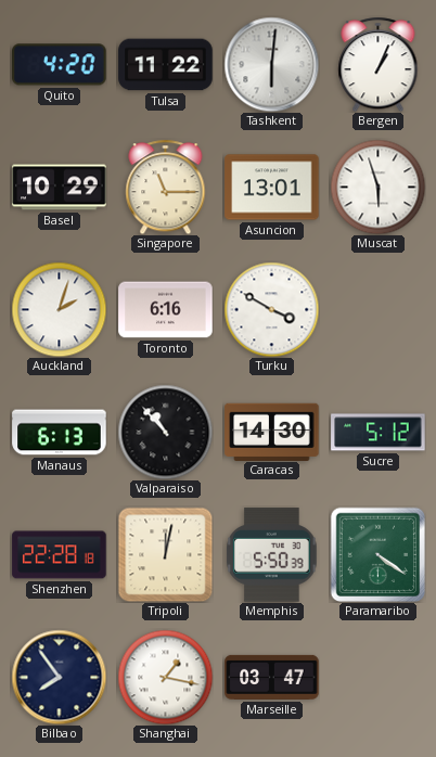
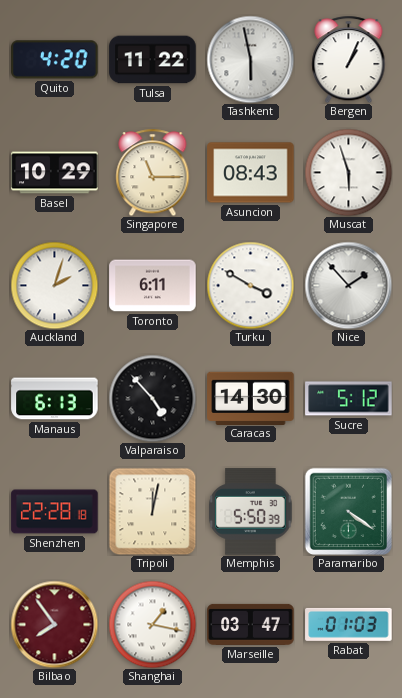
Tashkent: 6:01 -> 5:58
Asuncion: 13:01 -> 08:43
Toronto: 6:16 -> 6:11
Nice: none -> 1:53
Valparaiso: 10:53 -> 4:53
Bilbao dial: navy -> burgundy
Rabat: none -> 01:03
